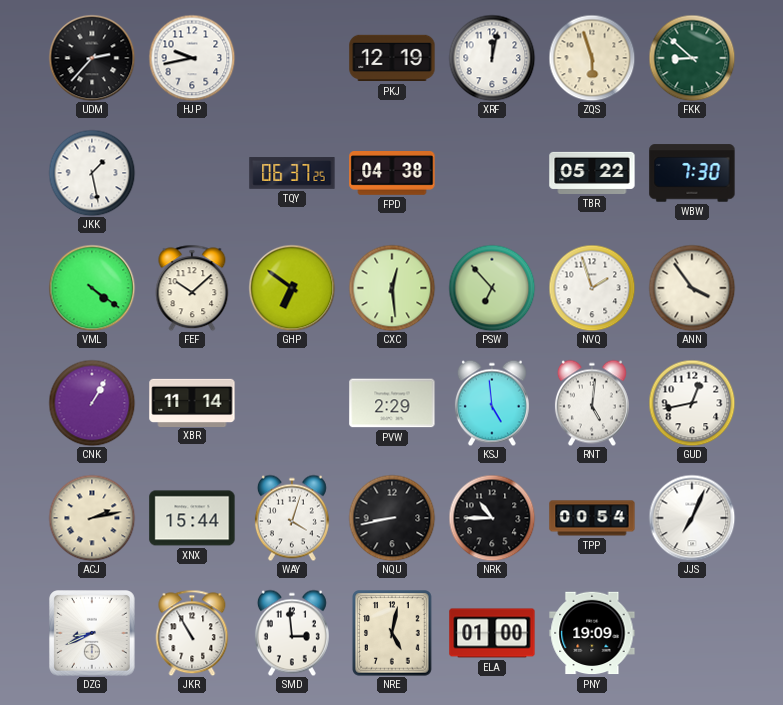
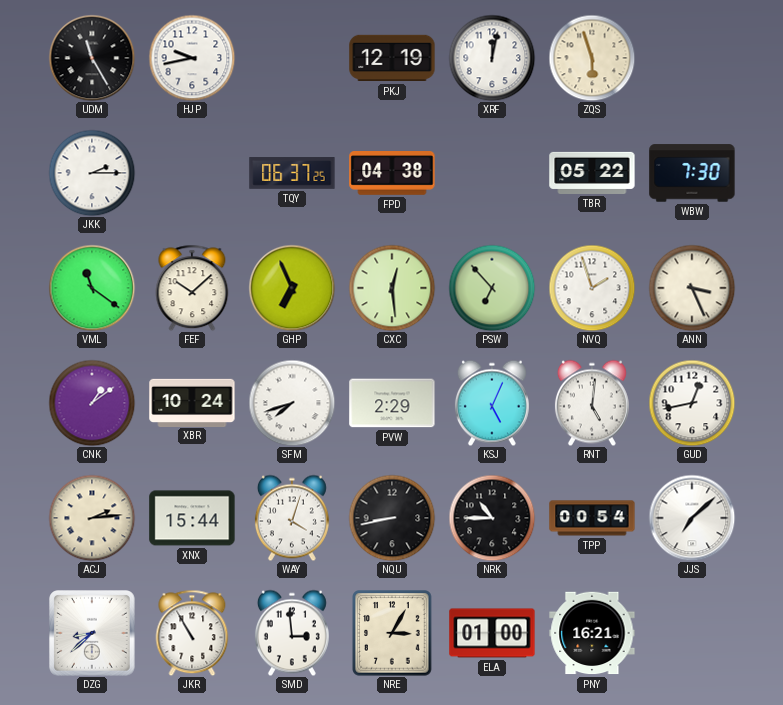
UDM: 2:37 -> 11:25
FKK: 8:52 -> none
JKK: 1:28 -> 2:15
VML: 4:21 -> 11:21
GHP: 6:51 -> 6:56
ANN: 3:54 -> 3:26
CNK: 1:05 -> 1:09
XBR: 11:14 -> 10:24
SFM: none -> 7:42
KSJ: 4:59 -> 5:04
ACJ: 2:13 -> 2:14
JJS: 7:04 -> 7:08
DZG: 8:41 -> 8:38
NRE: 5:02 -> 3:05
PNY: 19:09 -> 16:21
